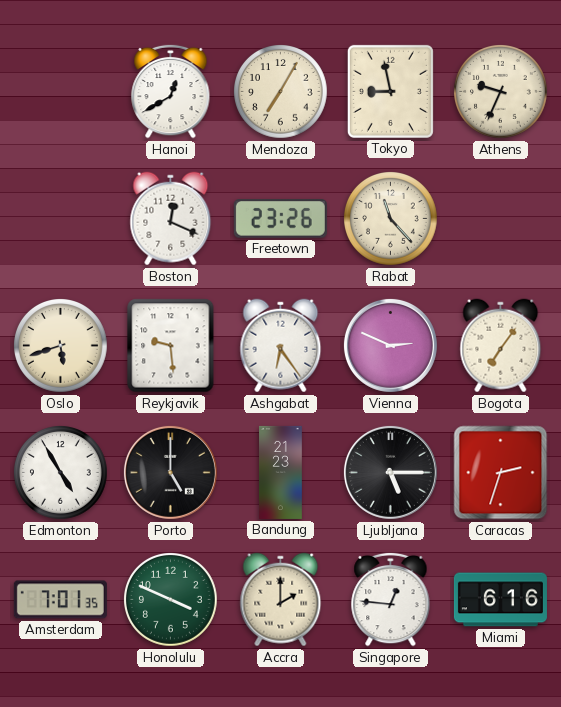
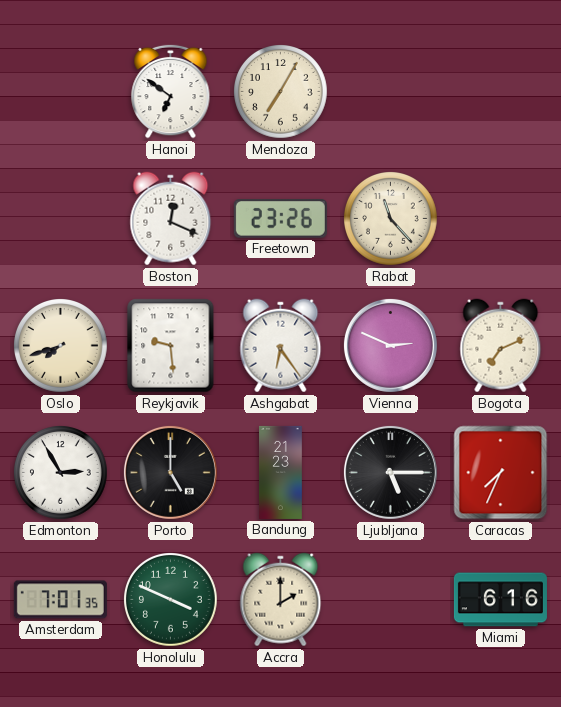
Hanoi: 12:40 -> 6:51
Tokyo: 8:58 -> none
Athens: 9:34 -> none
Oslo: 5:42 -> 7:42
Bogota: 7:06 -> 7:11
Edmonton: 4:55 -> 2:55
Caracas: 2:33 -> 7:34
Singapore: 12:46 -> none
